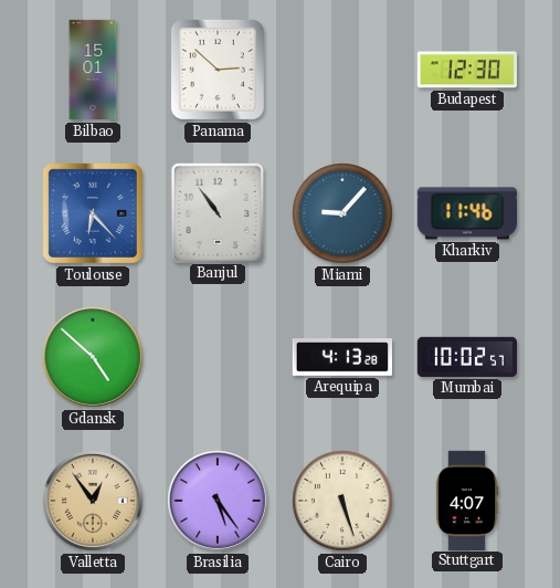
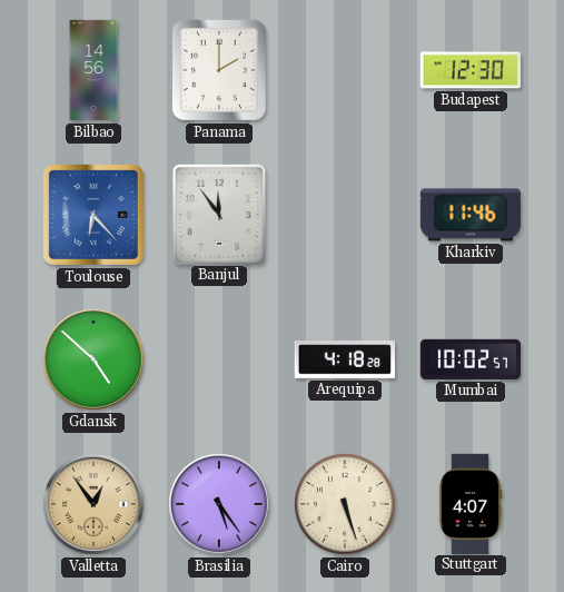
Bilbao: 15:01 -> 14:56
Panama: 2:52 -> 2:00
Banjul: 10:54 -> 11:54
Miami: 9:07 -> none
Arequipa: 4:13 -> 4:18
